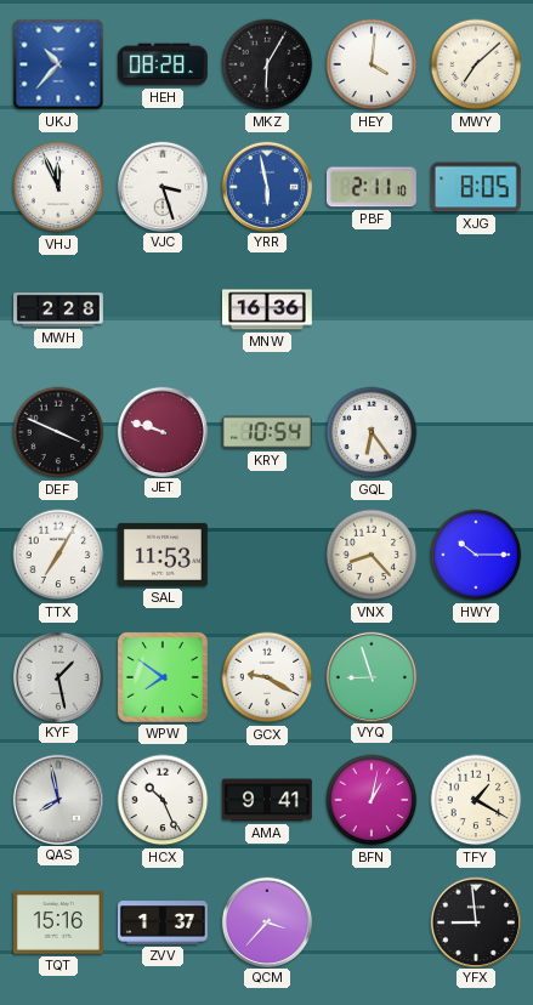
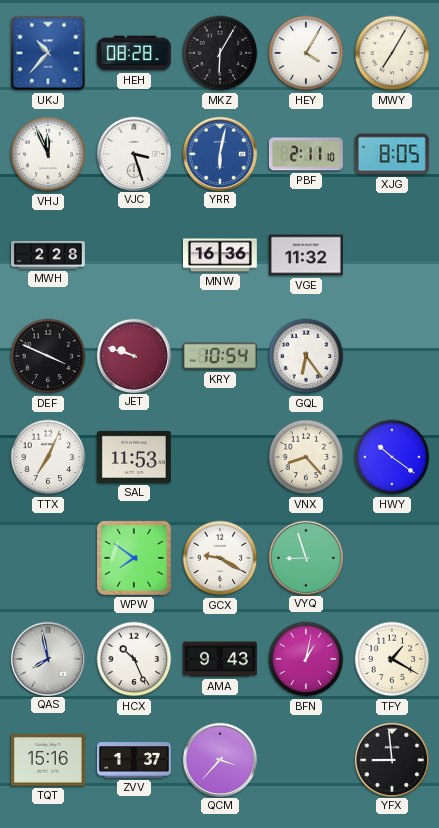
HEY: 4:01 -> 4:05
MWY: 7:08 -> 7:05
YRR: 5:58 -> 6:02
VGE: none -> 11:32
TTX: 7:05 -> 7:04
HWY: 10:15 -> 10:21
KYF: 1:28 -> none
AMA: 9:41 -> 9:43
